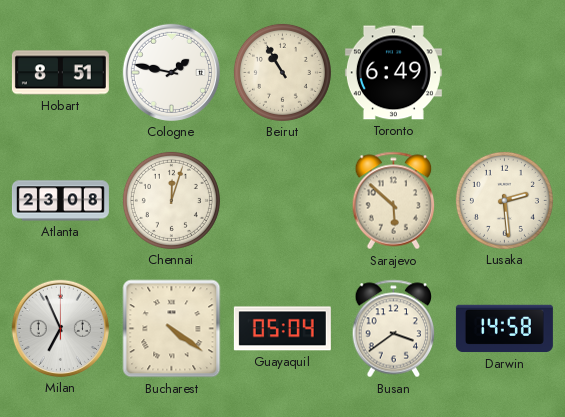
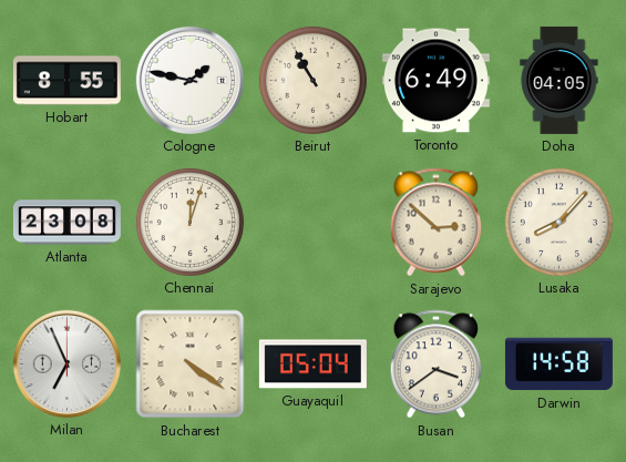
Hobart: 8:51 -> 8:55
Doha: none -> 04:05
Sarajevo: 5:52 -> 2:52
Lusaka: 2:29 -> 8:07
